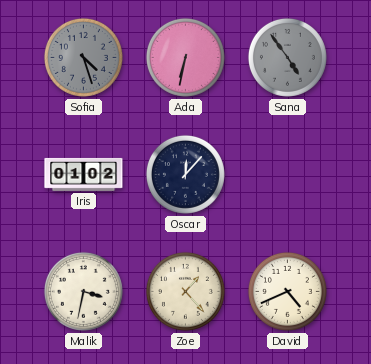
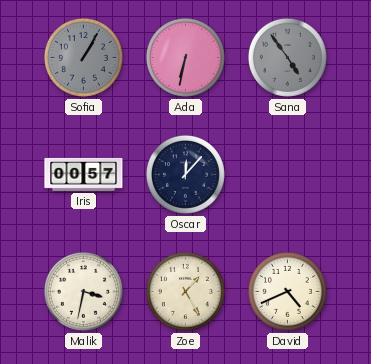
Sofia: 4:27 -> 1:05
Iris: 01:02 -> 00:57
Zoe: 1:23 -> 1:25
